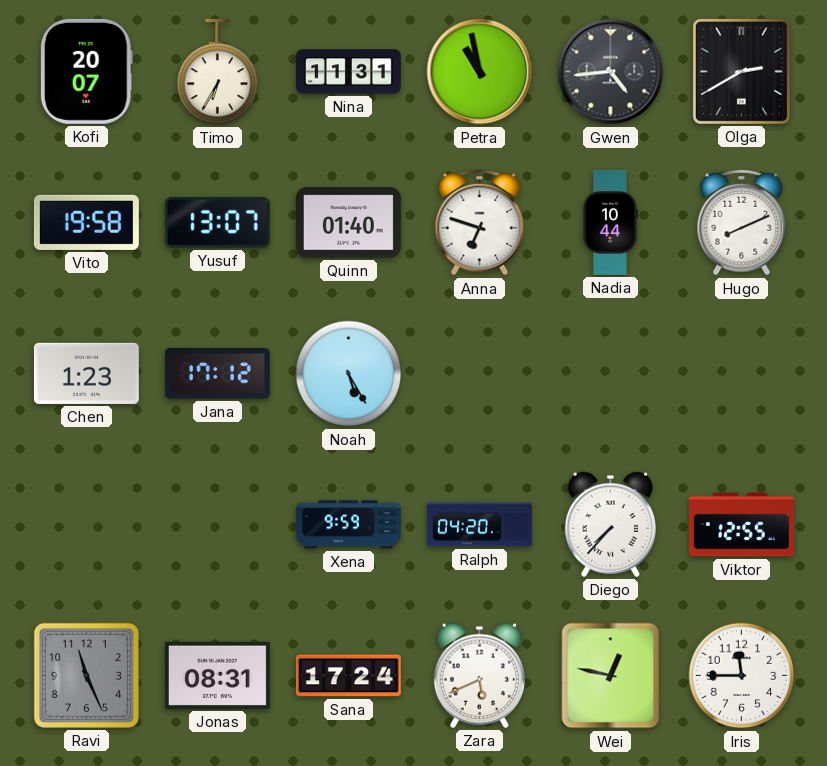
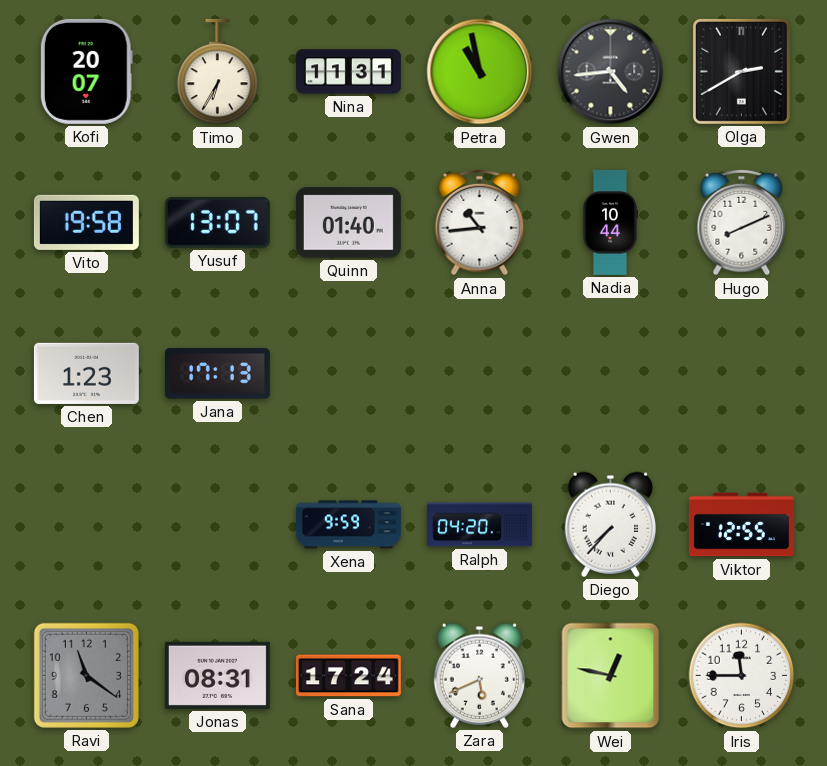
Anna: 6:48 -> 10:44
Jana: 17:12 -> 17:13
Noah: 5:25 -> none
Ravi: 11:26 -> 11:21
